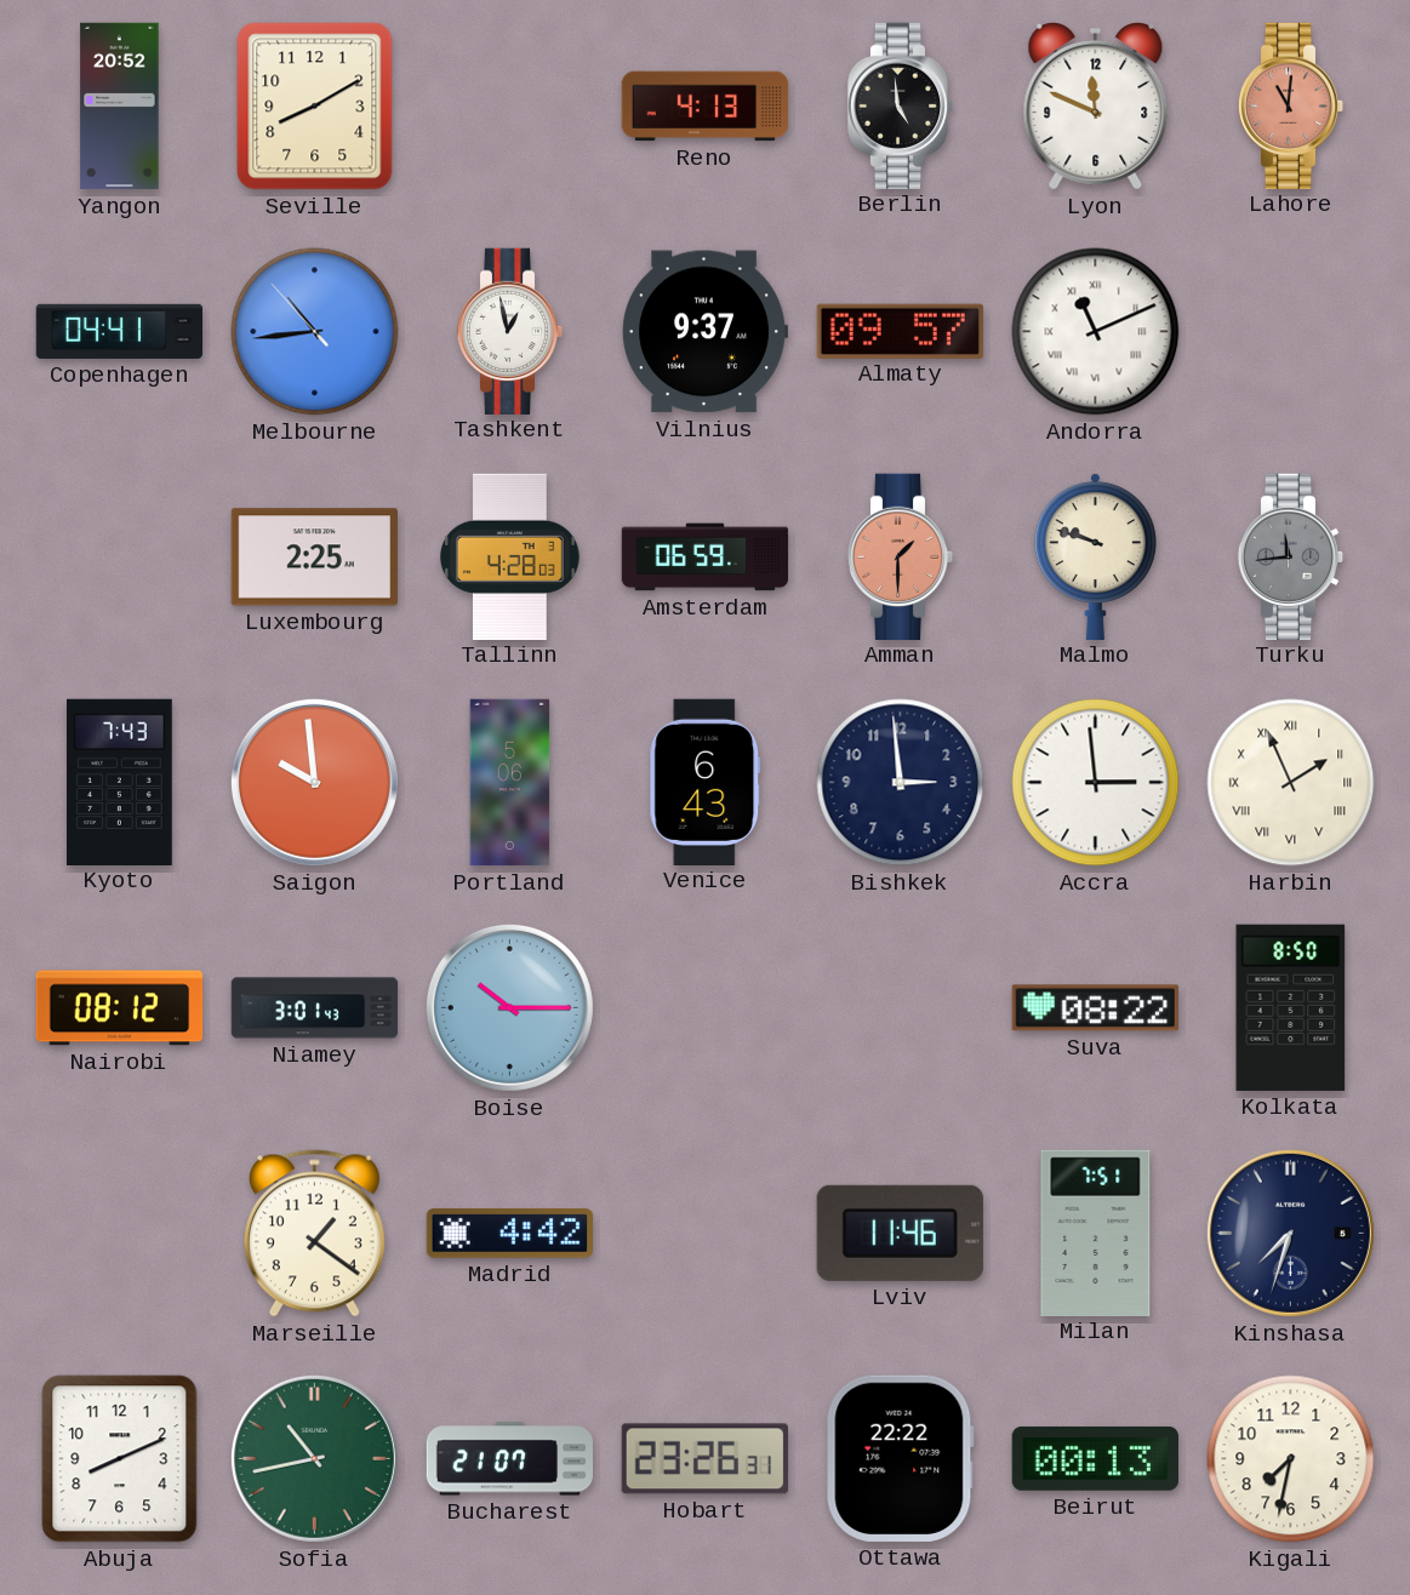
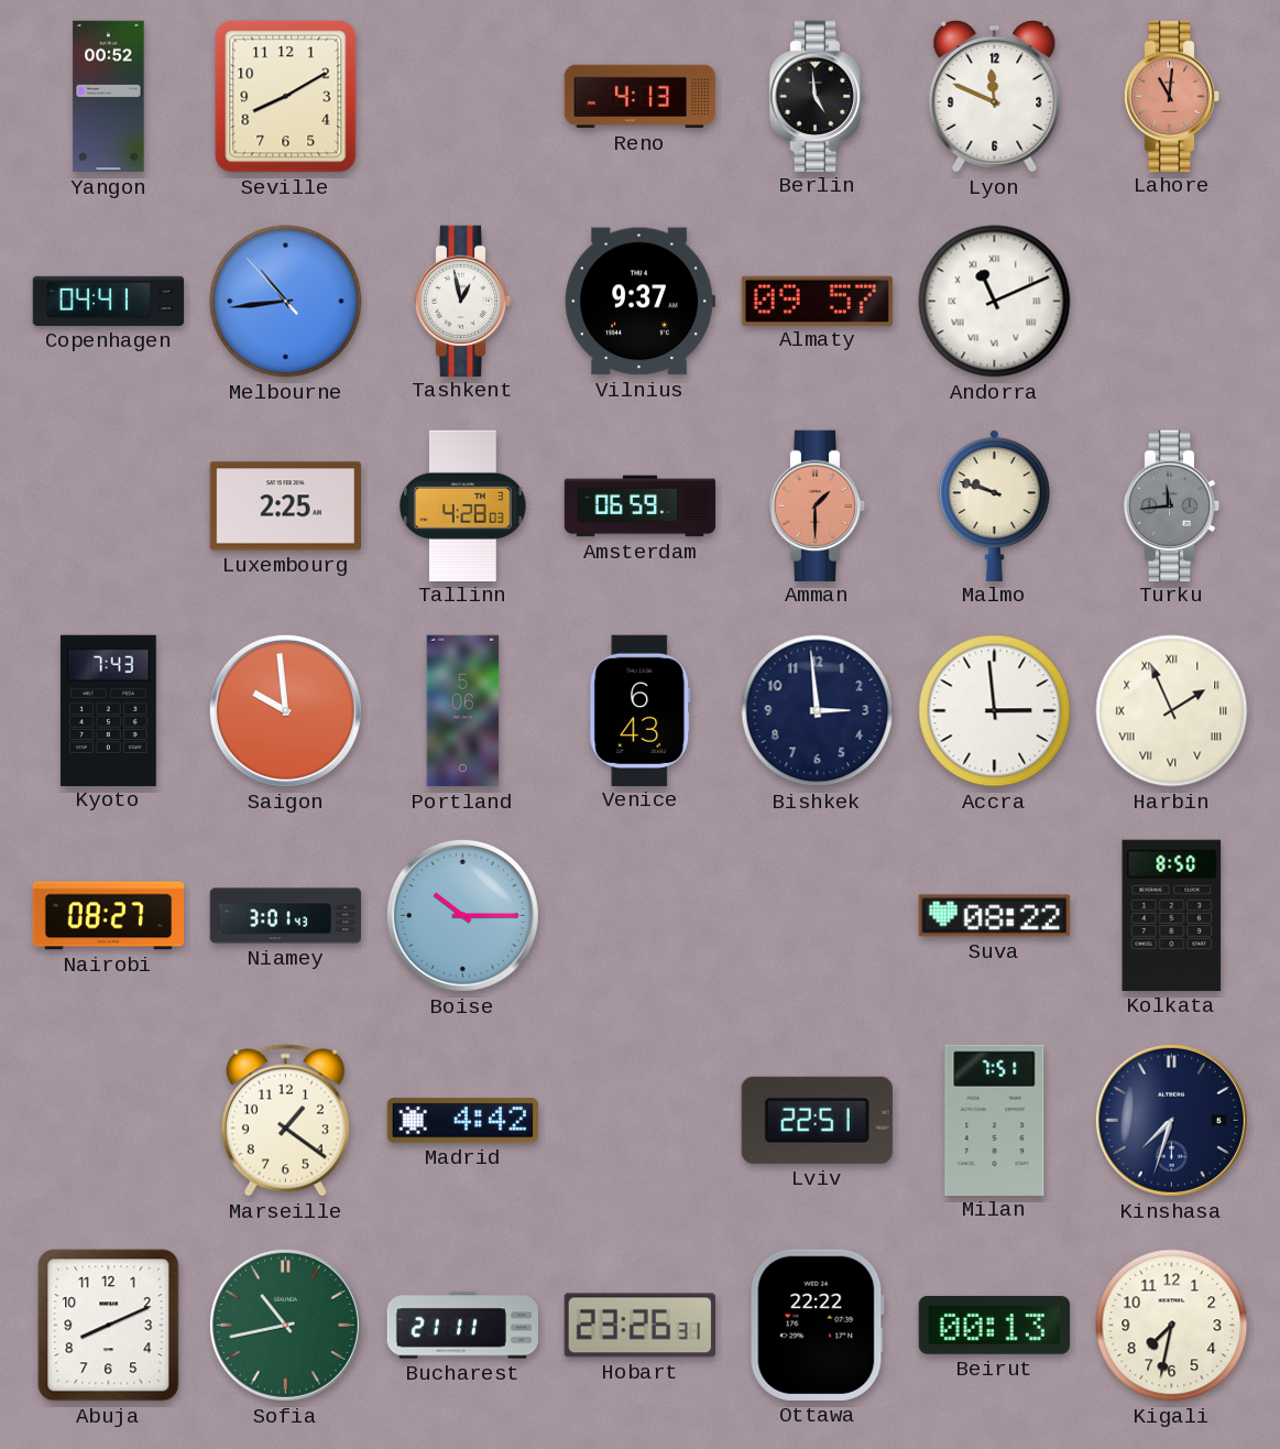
Yangon: 20:52 -> 00:52
Nairobi: 08:12 -> 08:27
Lviv: 11:46 -> 22:51
Bucharest: 21:07 -> 21:11
